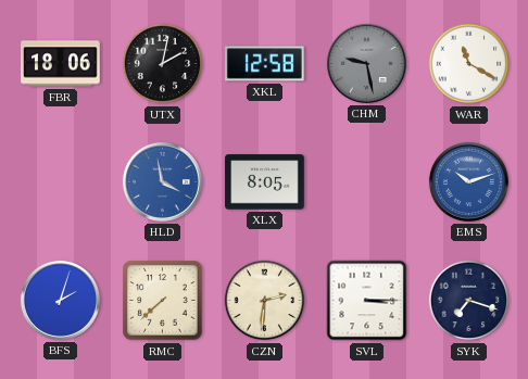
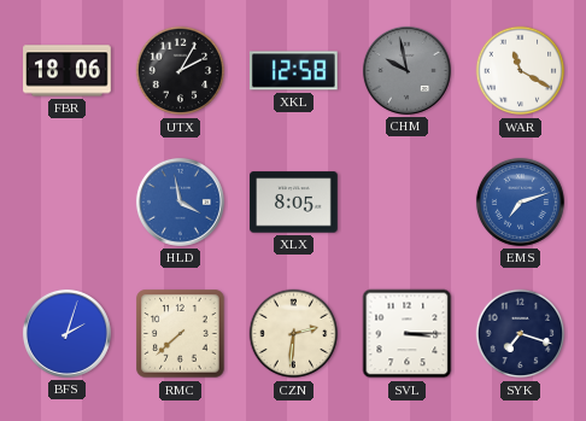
UTX: 2:02 -> 2:05
CHM: 9:28 -> 9:58
EMS: 10:12 -> 7:12
